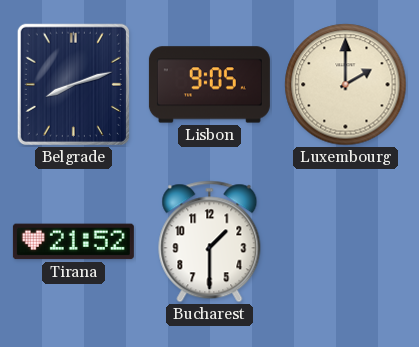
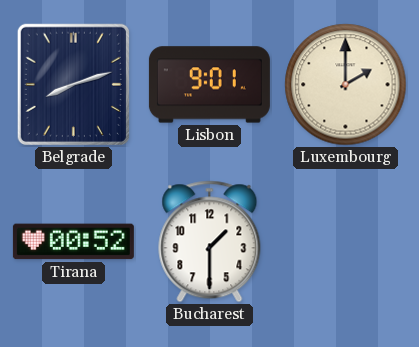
Lisbon: 9:05 -> 9:01
Tirana: 21:52 -> 00:52
